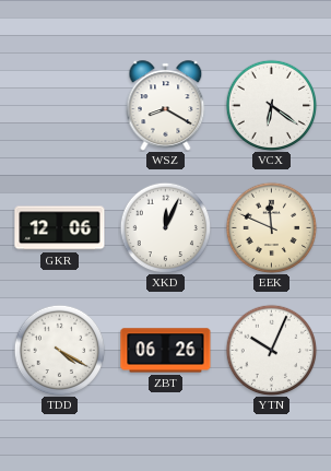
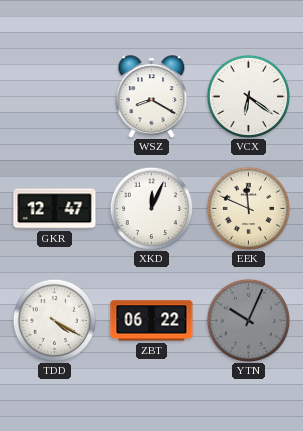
GKR: 12:06 -> 12:47
ZBT: 06:26 -> 06:22
YTN dial: white -> grey
